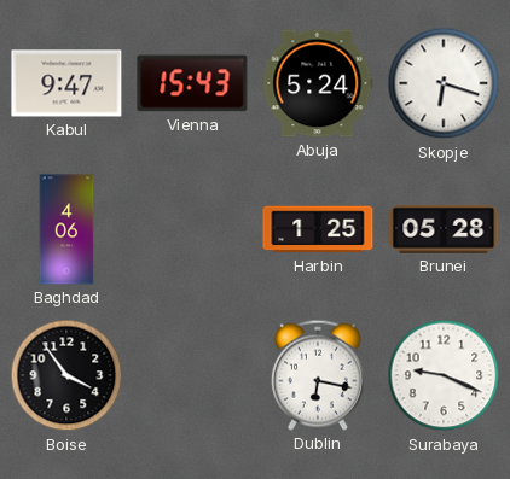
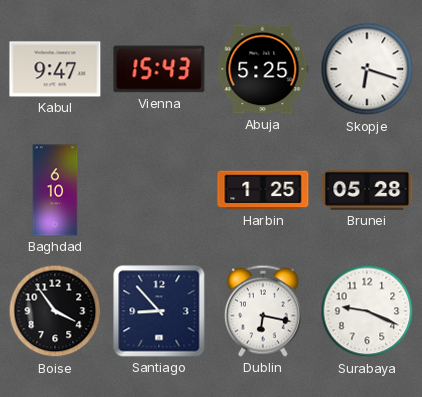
Abuja: 5:24 -> 5:25
Baghdad: 4:06 -> 6:10
Santiago: none -> 8:53
